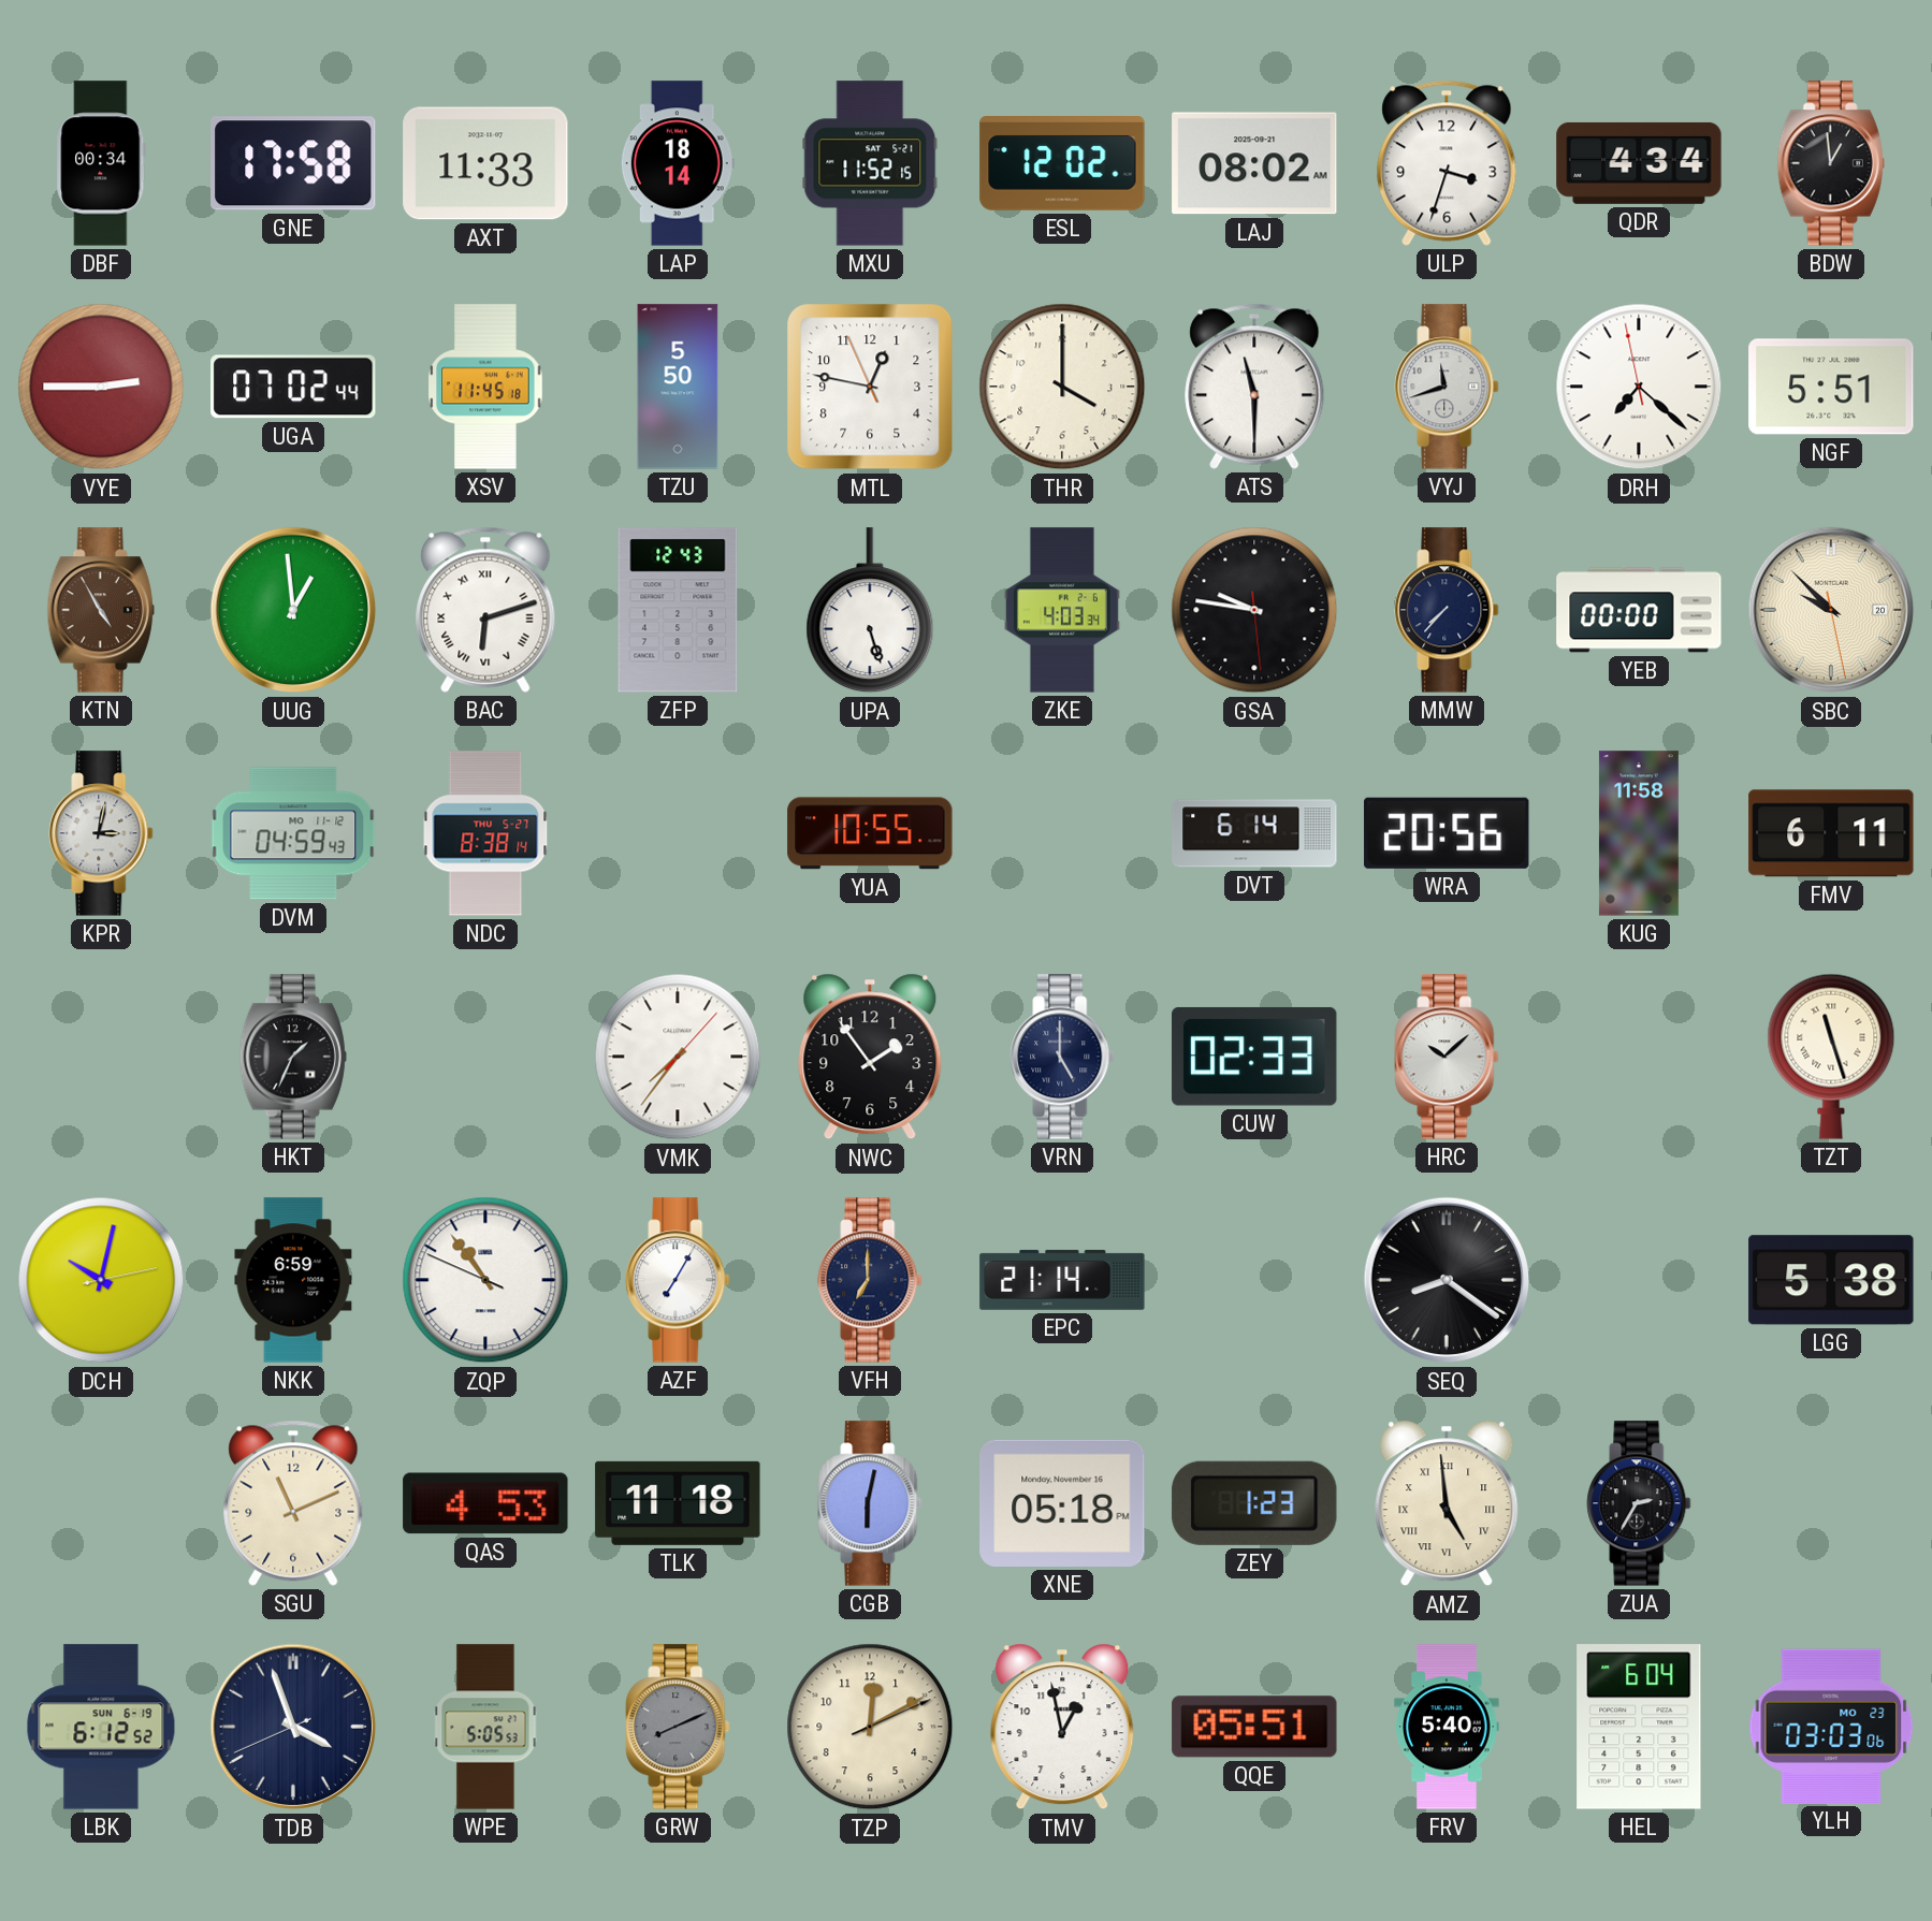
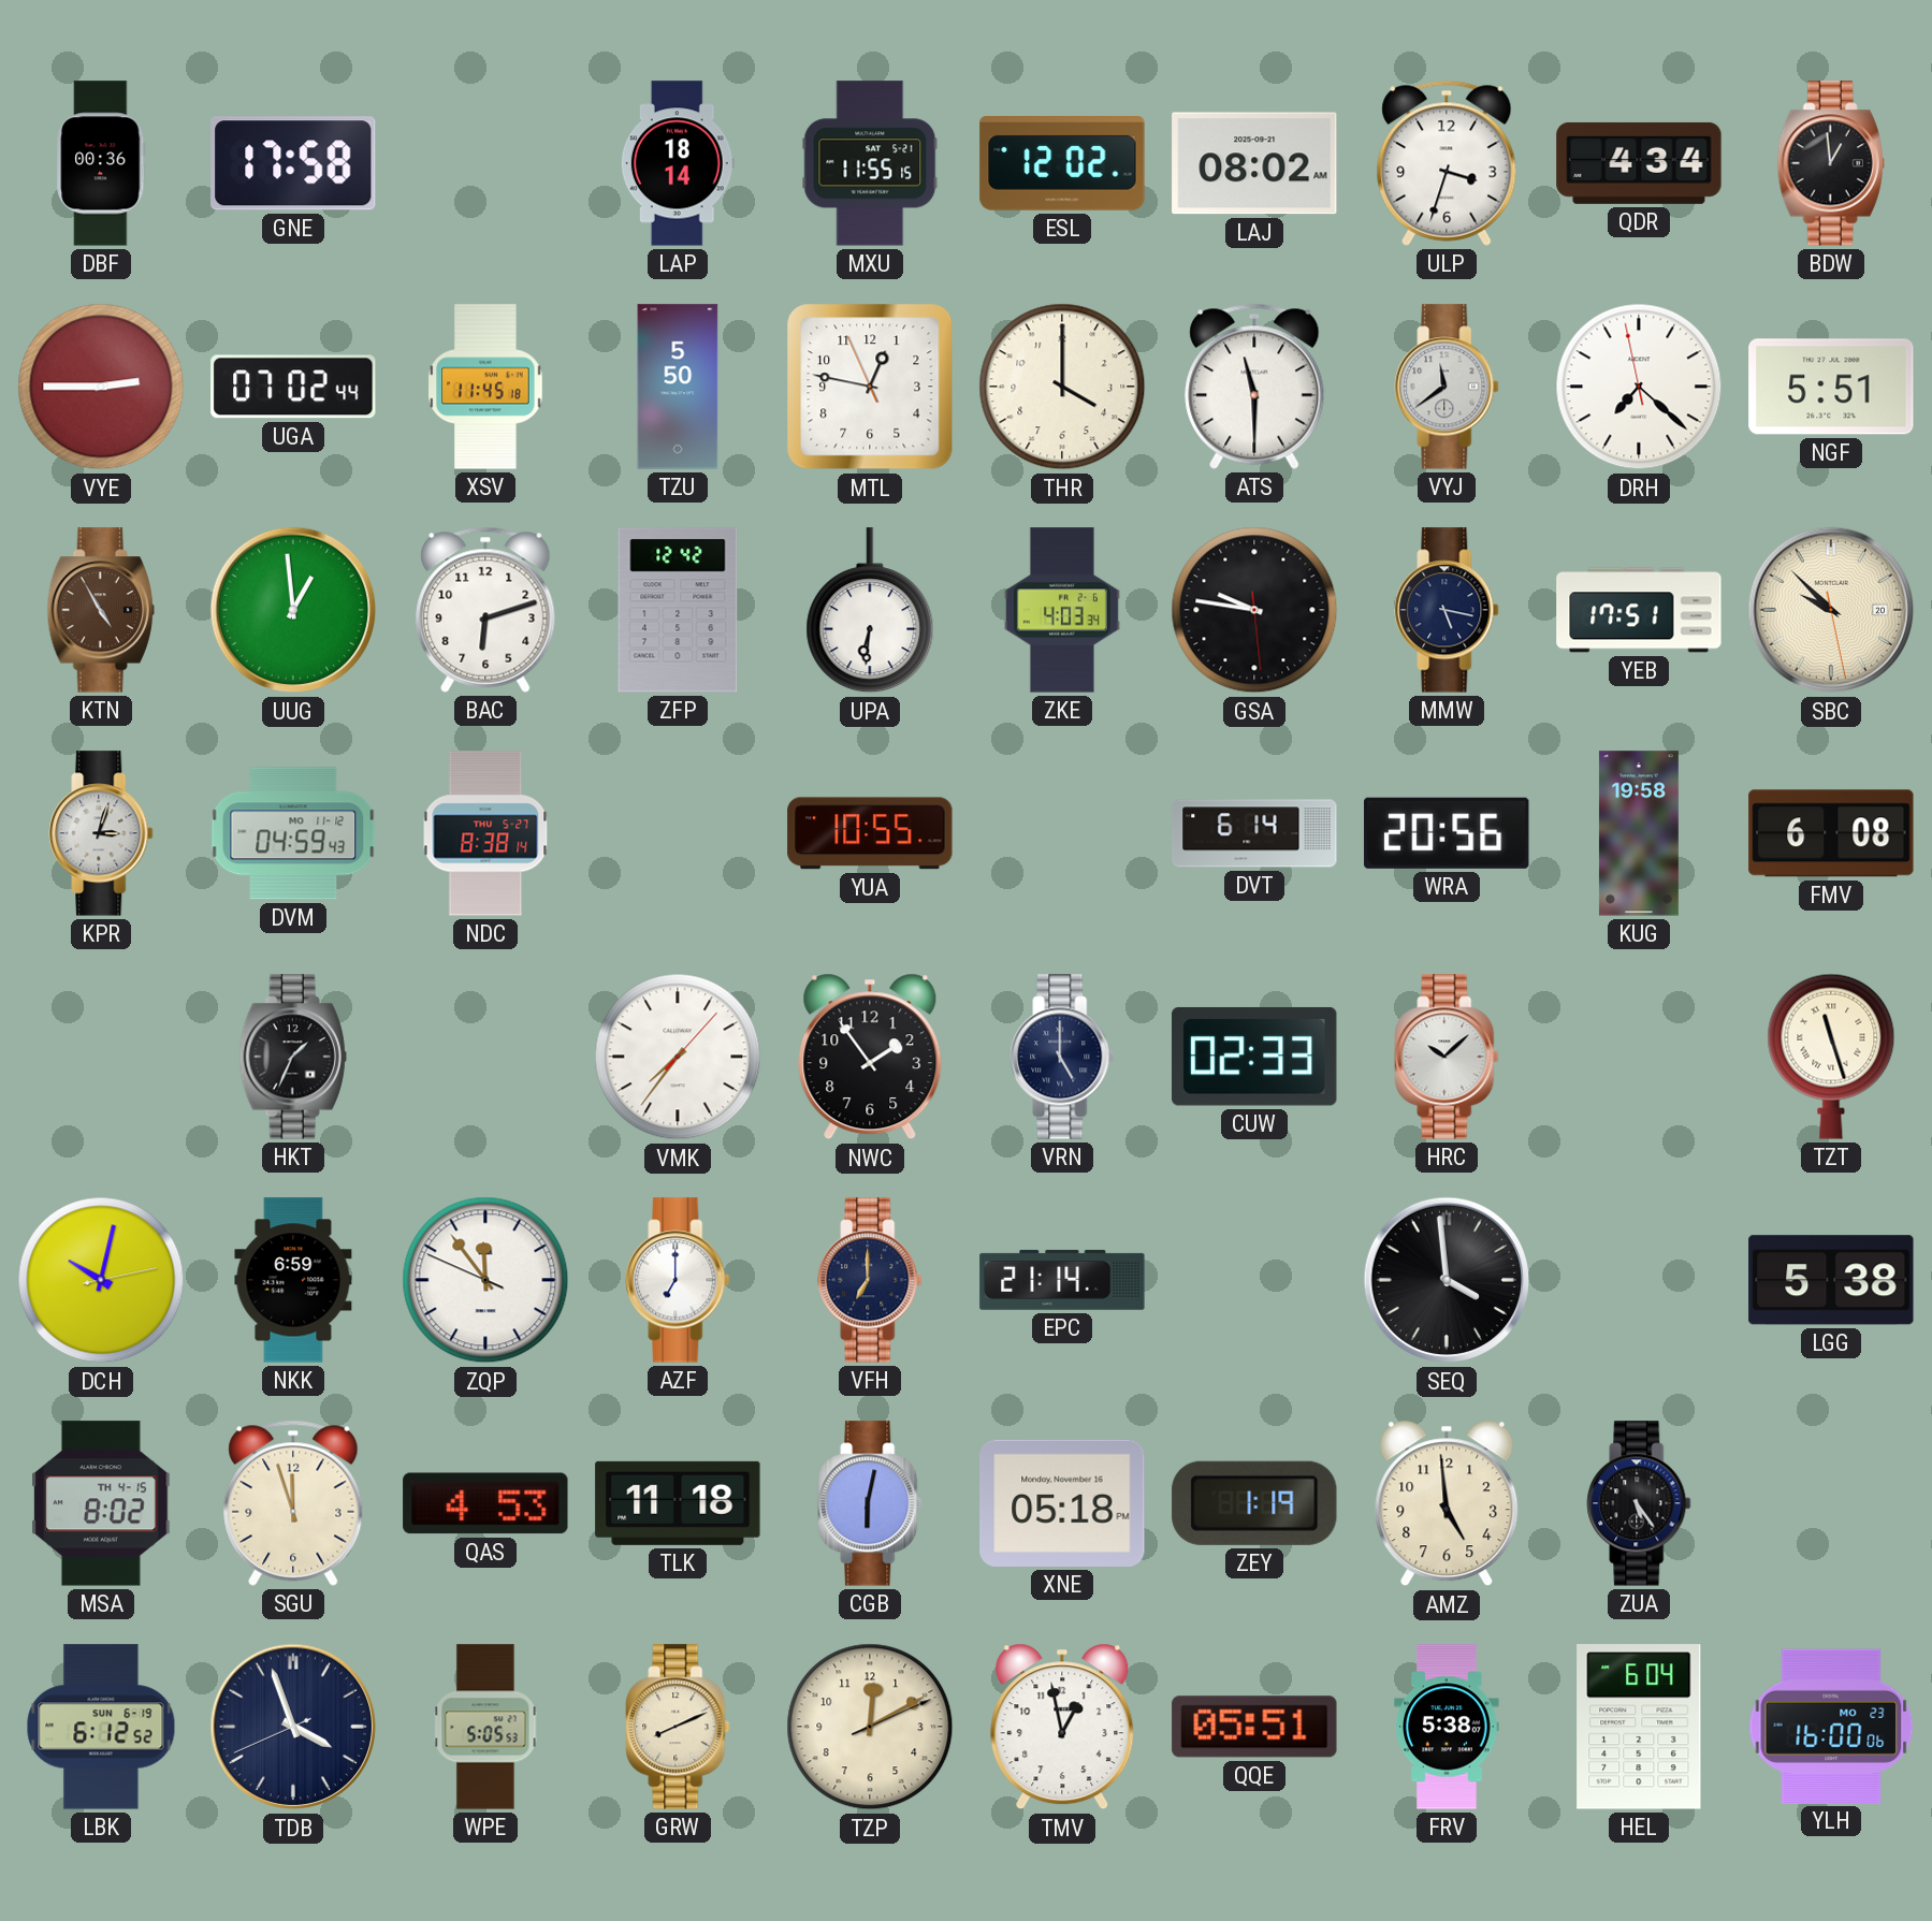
DBF: 00:34 -> 00:36
AXT: 11:33 -> none
MXU: 11:52 -> 11:55
VYJ: 11:42 -> 11:39
BAC numerals: Roman -> Arabic
ZFP: 12:43 -> 12:42
UPA: 5:27 -> 6:31
MMW: 7:37 -> 5:17
YEB: 00:00 -> 17:51
KPR: 3:02 -> 3:03
KUG: 11:58 -> 19:58
FMV: 6:11 -> 6:08
ZQP: 10:53 -> 11:53
AZF: 7:05 -> 7:00
SEQ: 8:21 -> 3:59
MSA: none -> 8:02
SGU: 11:11 -> 11:57
ZEY: 1:23 -> 1:19
AMZ numerals: Roman -> Arabic
ZUA: 2:35 -> 5:24
GRW dial: grey -> cream
FRV: 5:40 -> 5:38
YLH: 03:03 -> 16:00
